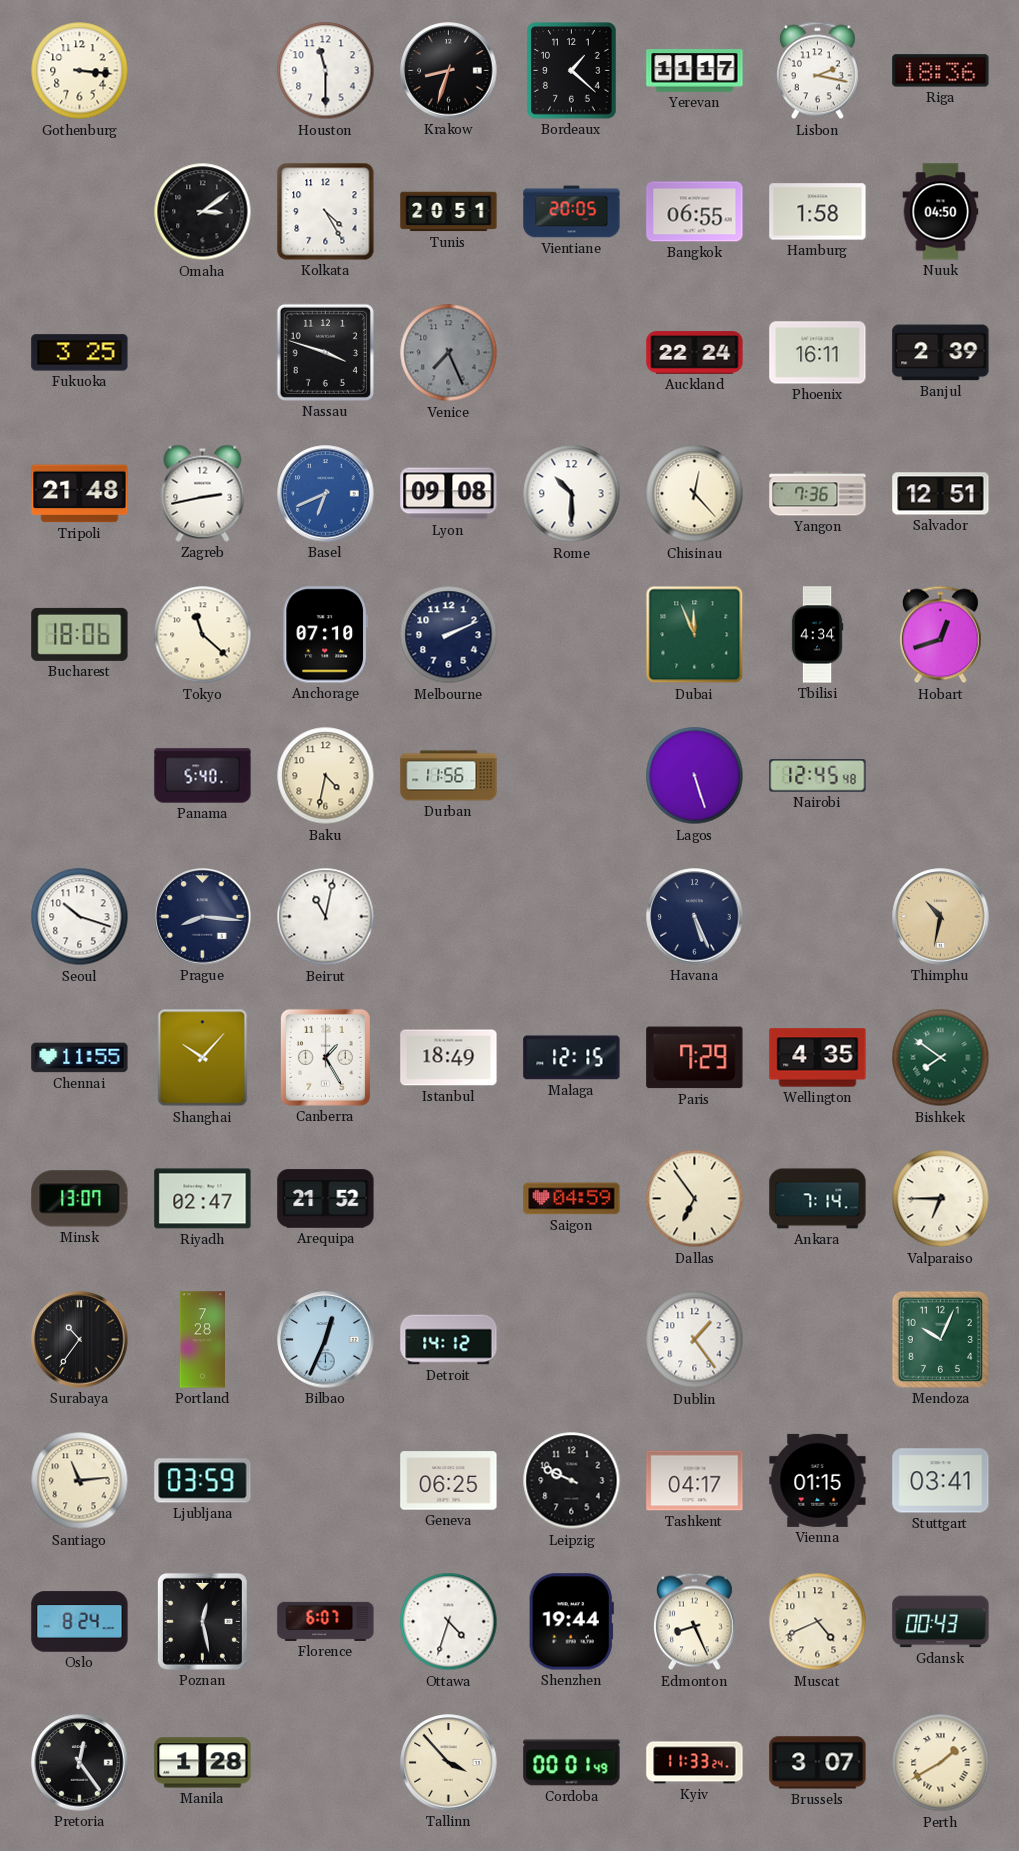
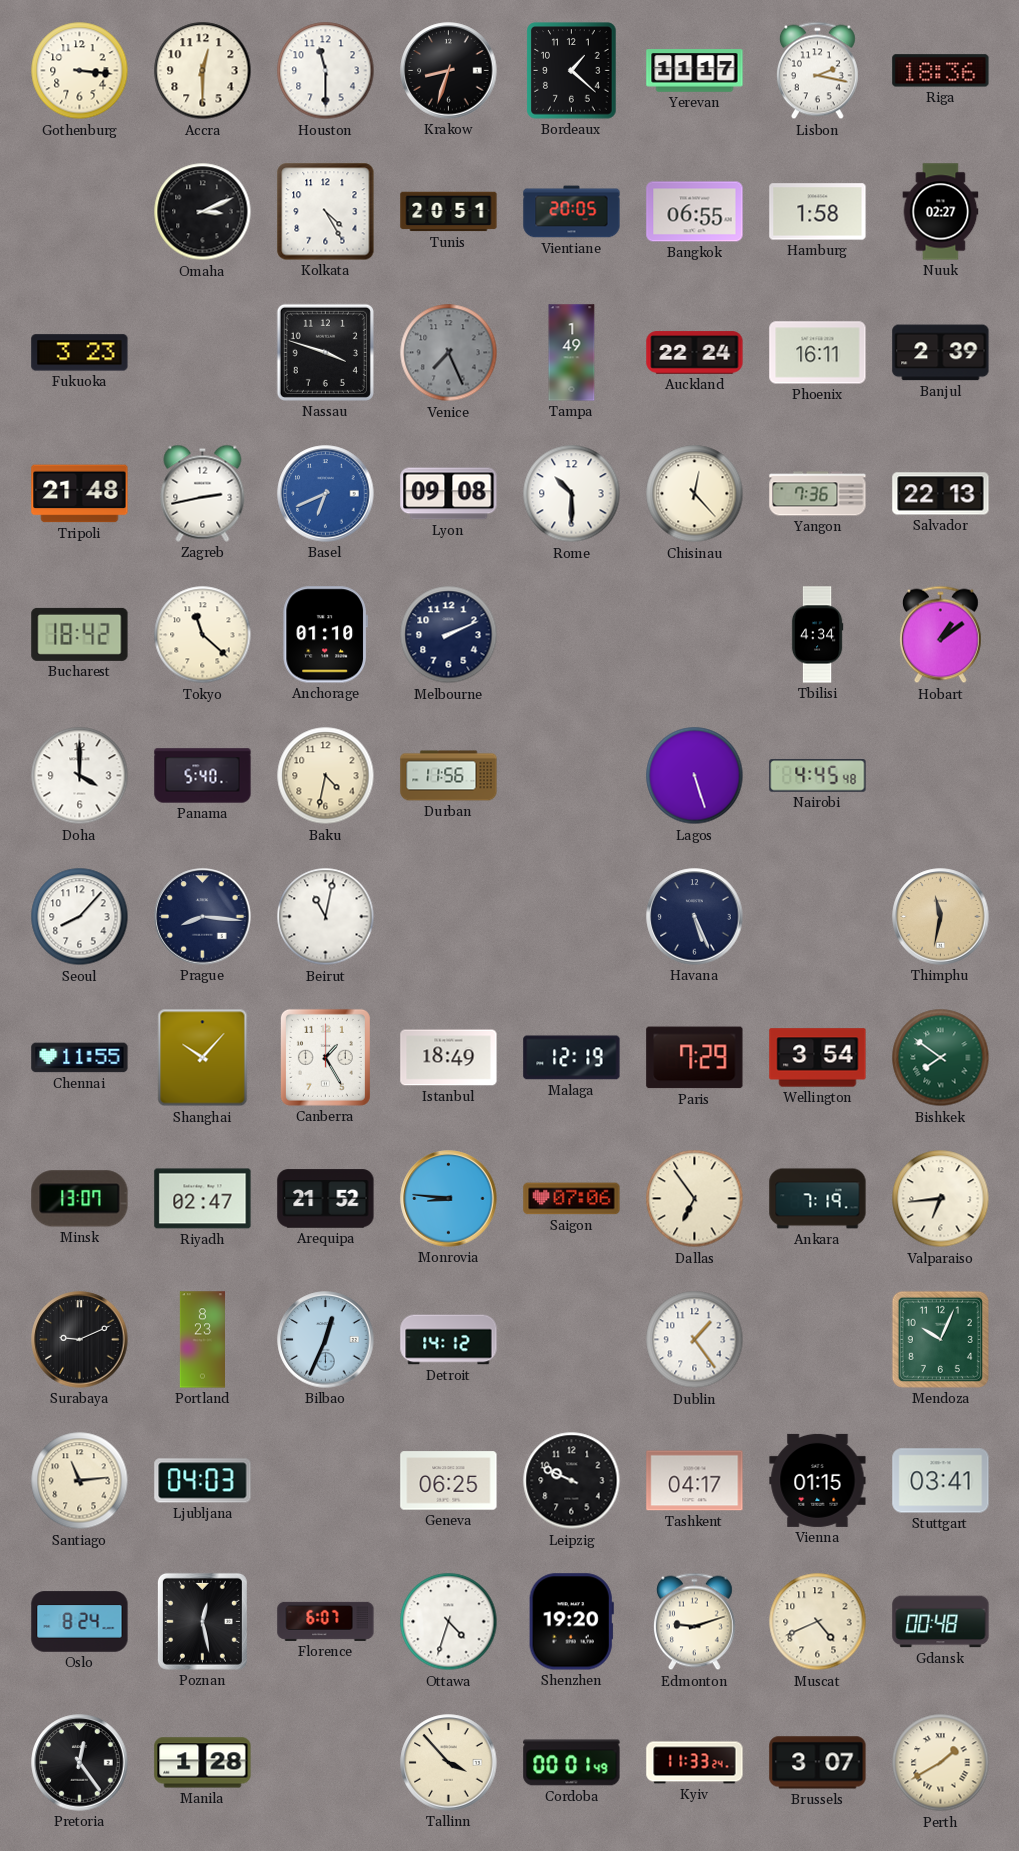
Accra: none -> 12:30
Omaha: 3:09 -> 3:11
Nuuk: 04:50 -> 02:27
Fukuoka: 3:25 -> 3:23
Tampa: none -> 1:49
Salvador: 12:51 -> 22:13
Bucharest: 18:06 -> 18:42
Anchorage: 07:10 -> 01:10
Dubai: 11:56 -> none
Hobart: 12:42 -> 1:09
Doha: none -> 4:00
Nairobi: 12:45 -> 4:45
Seoul: 10:18 -> 8:07
Thimphu: 10:32 -> 11:32
Malaga: 12:15 -> 12:19
Wellington: 4:35 -> 3:54
Monrovia: none -> 8:46
Saigon: 04:59 -> 07:06
Ankara: 7:14 -> 7:19
Valparaiso: 6:45 -> 6:44
Surabaya: 10:36 -> 9:11
Portland: 7:28 -> 8:23
Ljubljana: 03:59 -> 04:03
Shenzhen: 19:44 -> 19:20
Edmonton: 8:26 -> 9:12
Gdansk: 00:43 -> 00:48
